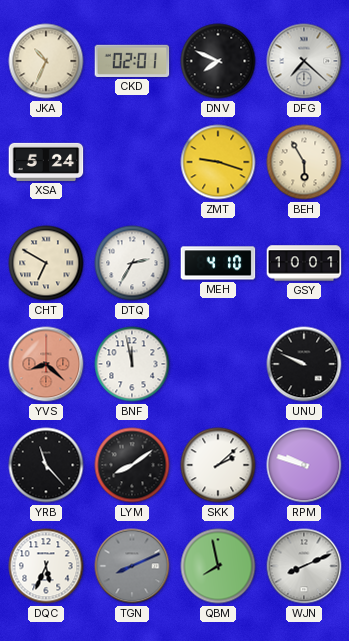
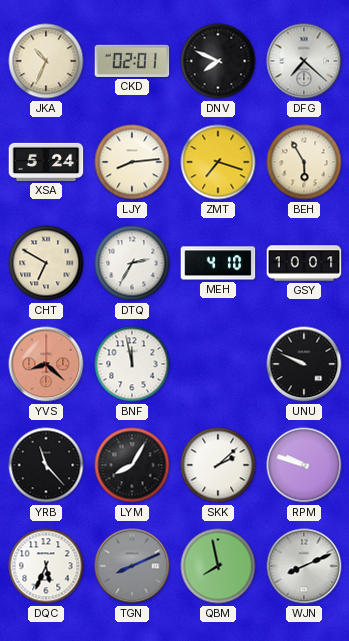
LJY: none -> 8:14
ZMT: 9:18 -> 7:18
LYM: 8:09 -> 8:05
